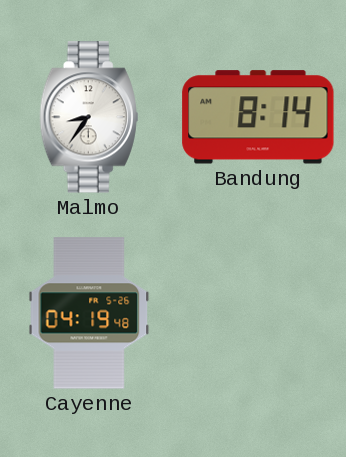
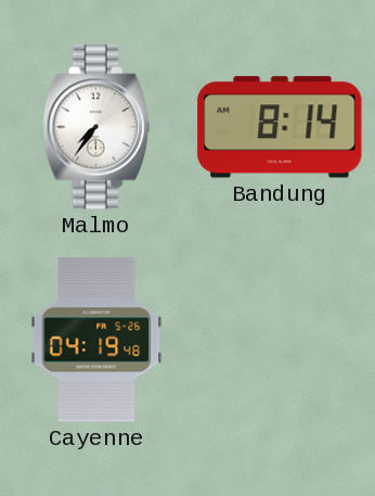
Malmo: 8:36 -> 7:36
